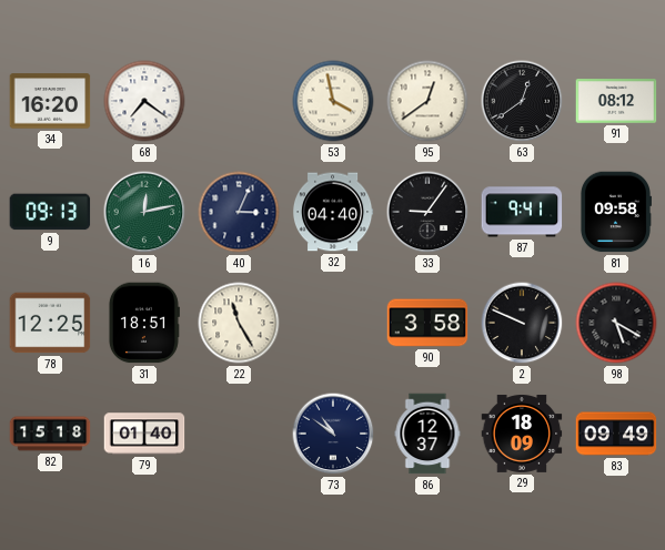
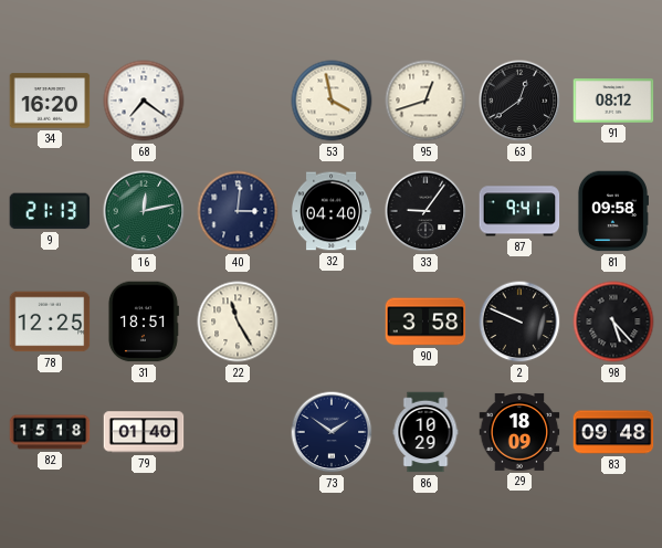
95: 12:39 -> 12:42
9: 09:13 -> 21:13
40: 3:04 -> 3:01
98: 5:20 -> 5:23
73: 10:51 -> 1:51
86: 12:37 -> 10:29
83: 09:49 -> 09:48
